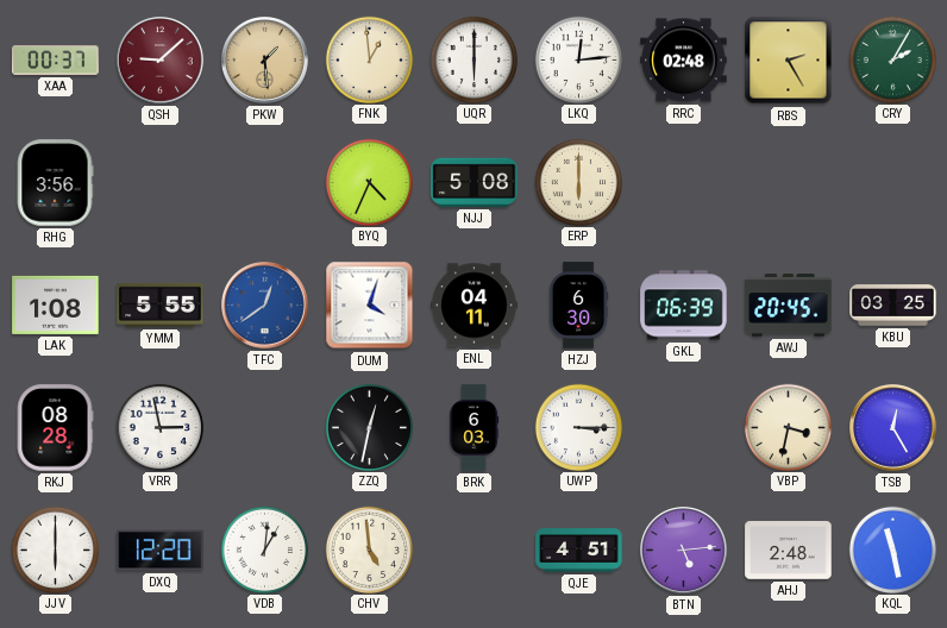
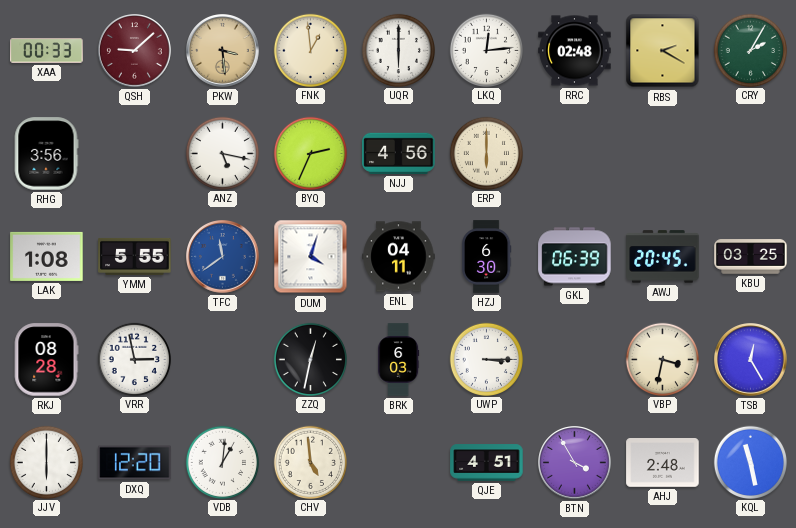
XAA: 00:37 -> 00:33
PKW: 1:29 -> 3:29
RBS: 2:25 -> 2:20
ANZ: none -> 5:17
BYQ: 4:34 -> 2:34
NJJ: 5:08 -> 4:56
TFC: 12:39 -> 11:39
BTN: 5:14 -> 3:55
